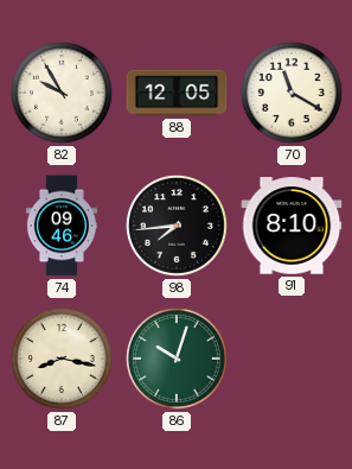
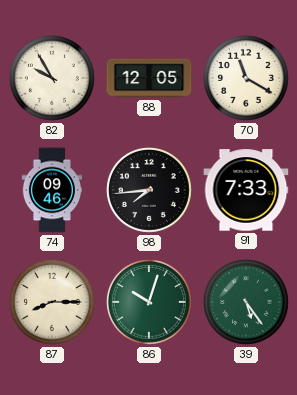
91: 8:10 -> 7:33
87: 8:17 -> 8:15
39: none -> 5:24
